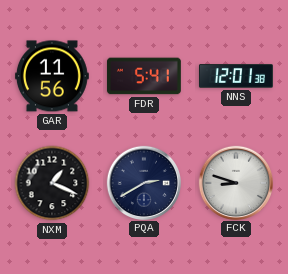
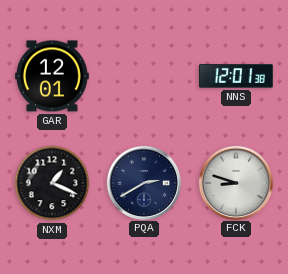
GAR: 11:56 -> 12:01
FDR: 5:41 -> none
